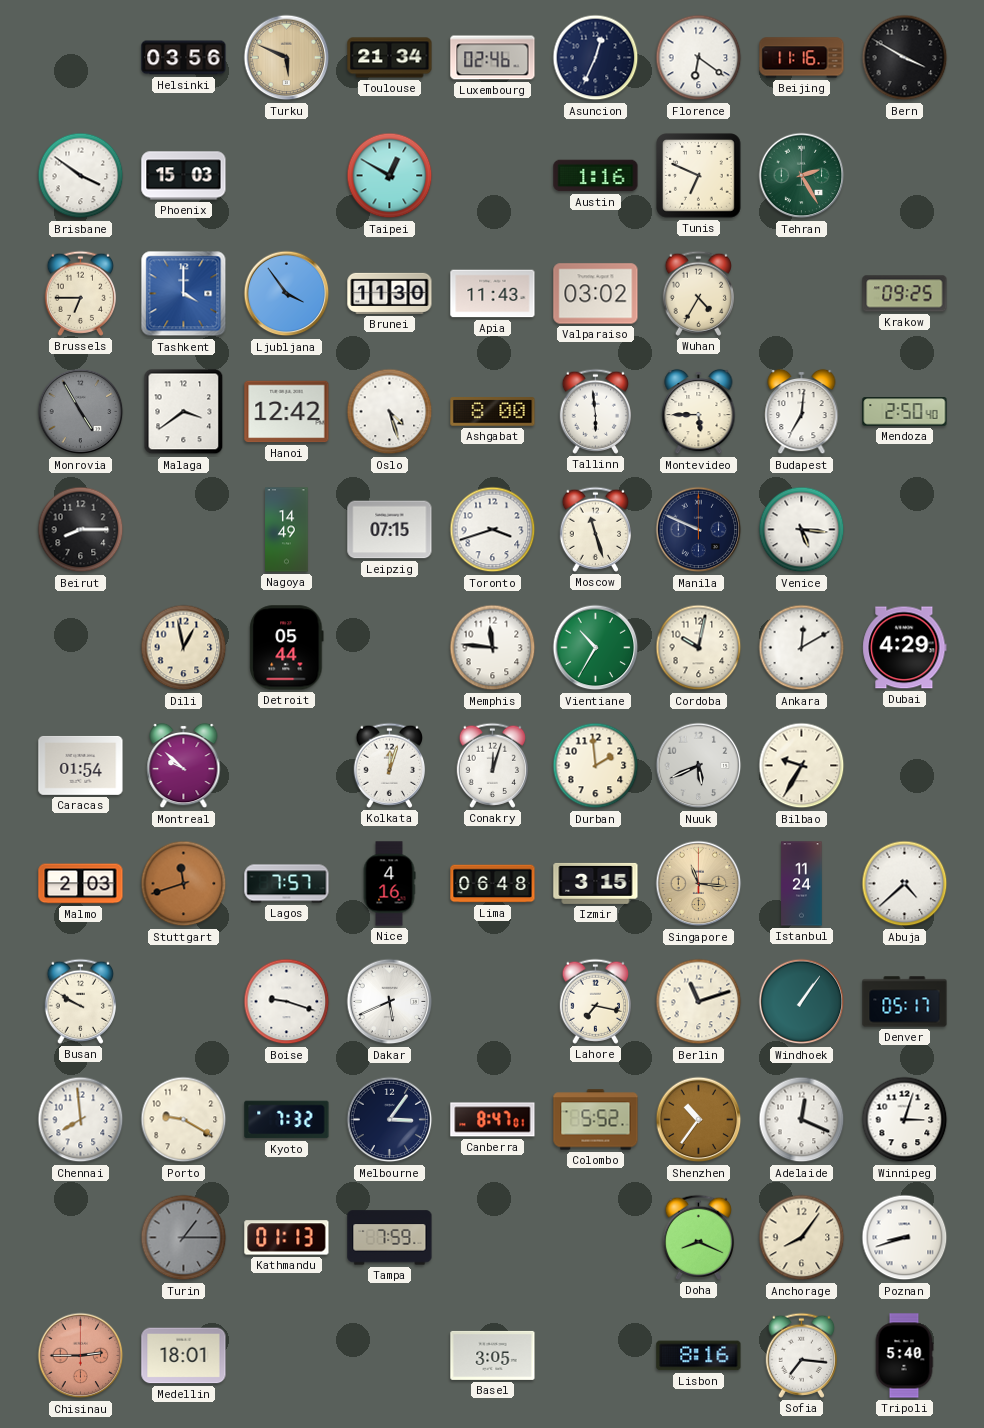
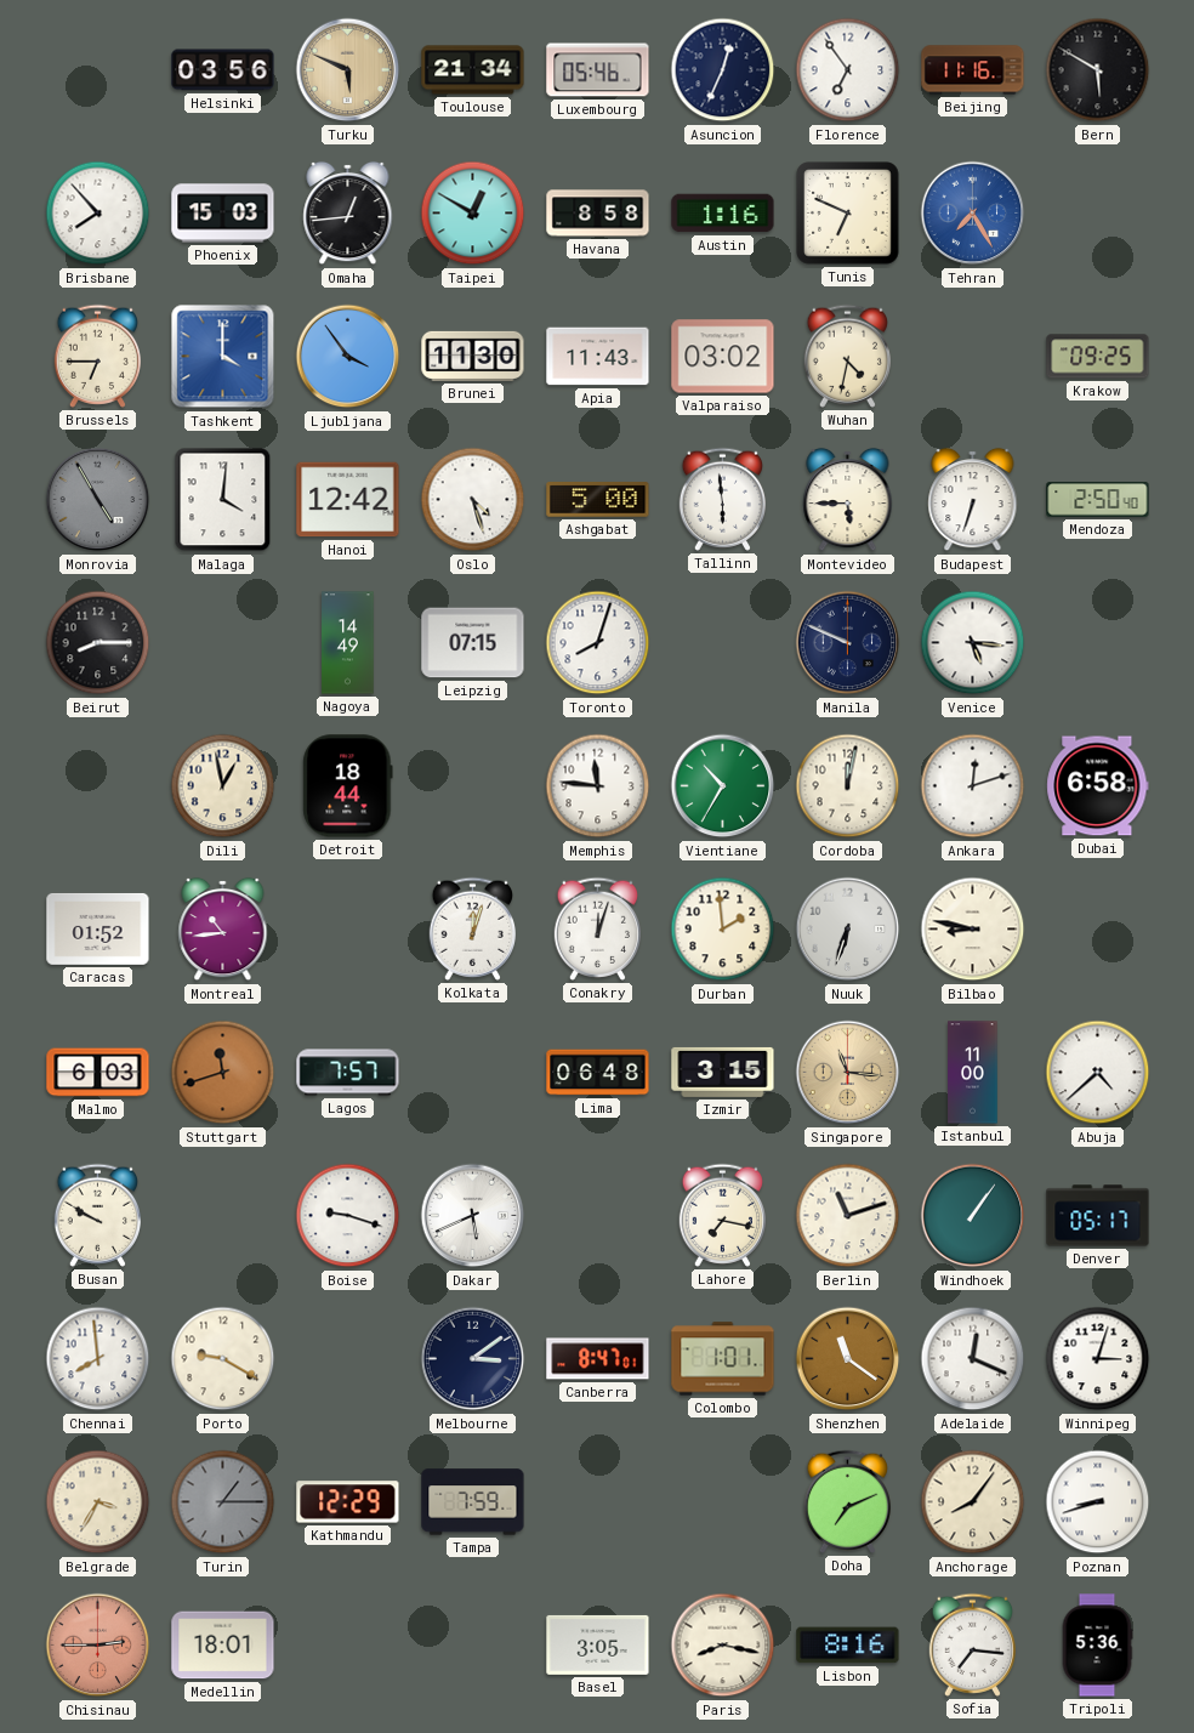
Luxembourg: 02:46 -> 05:46
Florence: 6:21 -> 6:54
Bern: 3:50 -> 5:50
Brisbane: 3:51 -> 7:53
Omaha: none -> 12:44
Havana: none -> 8:58
Tehran: 2:25 -> 7:25
Tehran dial: green -> blue
Wuhan: 4:35 -> 4:32
Malaga: 3:39 -> 4:01
Ashgabat: 8:00 -> 5:00
Budapest: 7:01 -> 6:33
Toronto: 3:42 -> 8:03
Moscow: 11:27 -> none
Detroit: 05:44 -> 18:44
Cordoba: 10:02 -> 12:02
Ankara: 12:10 -> 12:12
Dubai: 4:29 -> 6:58
Caracas: 01:54 -> 01:52
Montreal: 9:52 -> 10:44
Nuuk: 5:41 -> 6:33
Bilbao: 9:35 -> 8:47
Malmo: 2:03 -> 6:03
Nice: 4:16 -> none
Istanbul: 11:24 -> 11:00
Kyoto: 7:32 -> none
Melbourne: 3:06 -> 3:09
Colombo: 5:52 -> 1:01
Shenzhen: 10:36 -> 11:21
Belgrade: none -> 3:35
Kathmandu: 01:13 -> 12:29
Doha: 8:19 -> 7:11
Paris: none -> 8:17
Tripoli: 5:40 -> 5:36
